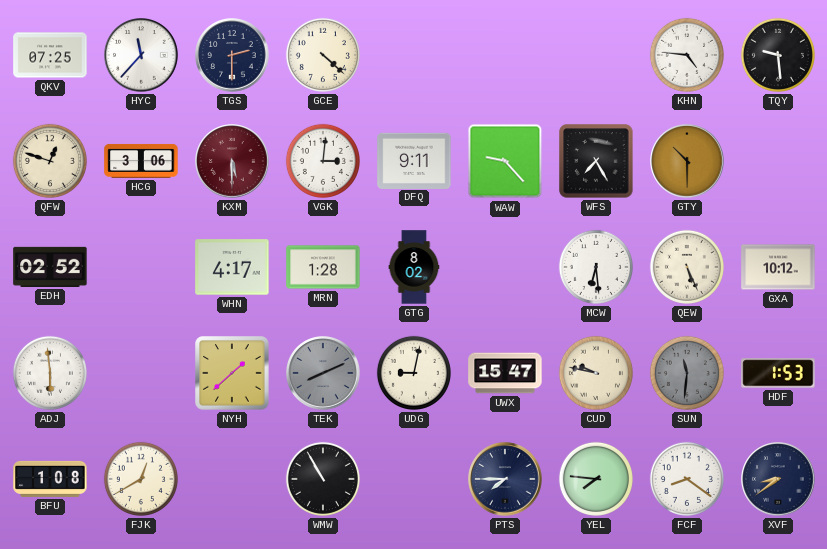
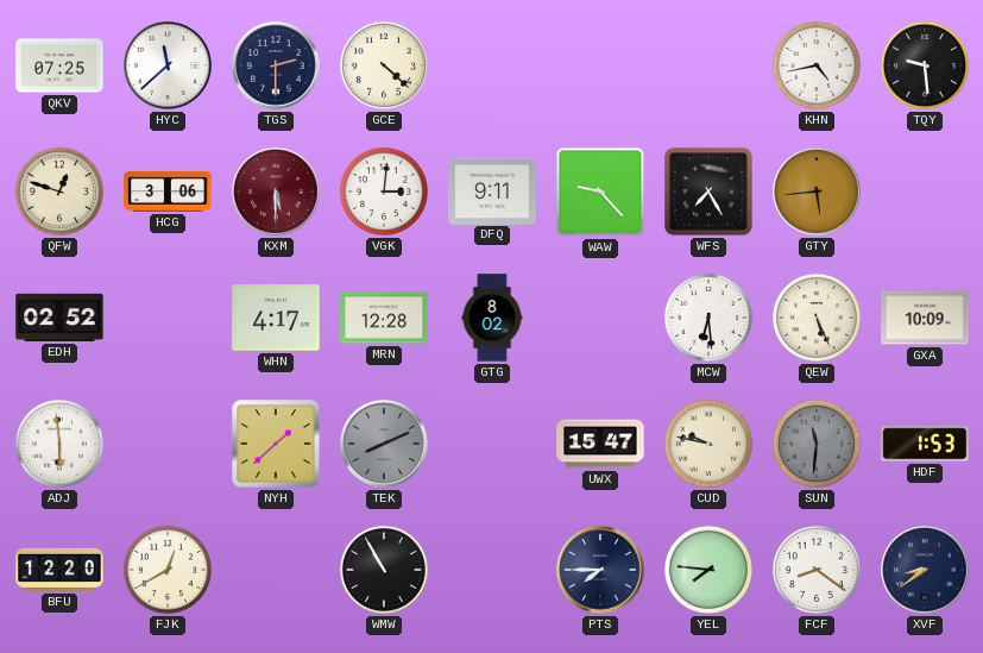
HYC: 11:37 -> 11:38
KHN: 4:46 -> 4:43
GTY: 10:30 -> 5:44
MRN: 1:28 -> 12:28
GXA: 10:12 -> 10:09
UDG: 9:02 -> none
BFU: 1:08 -> 12:20
